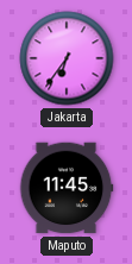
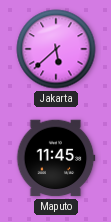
Jakarta: 6:36 -> 5:38
